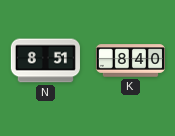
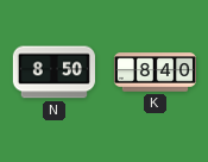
N: 8:51 -> 8:50
